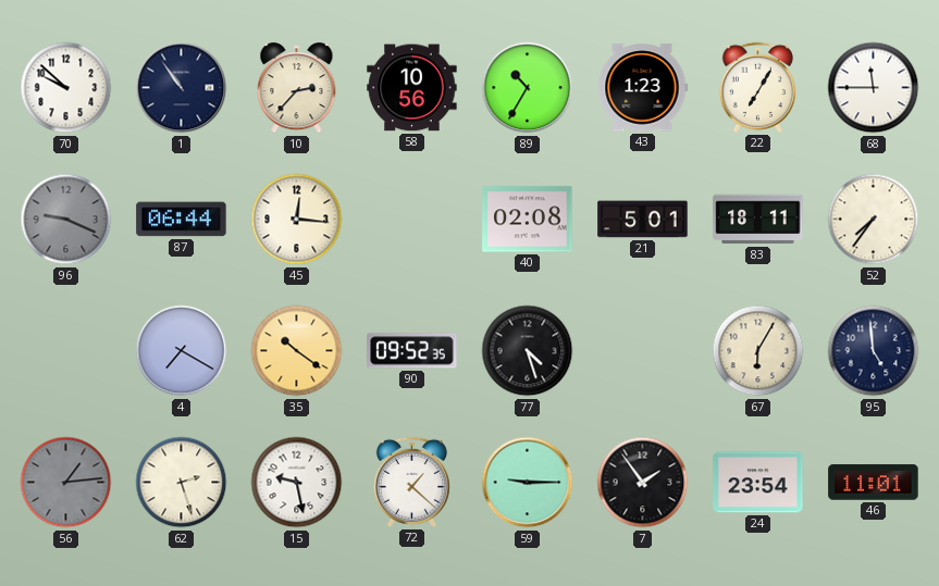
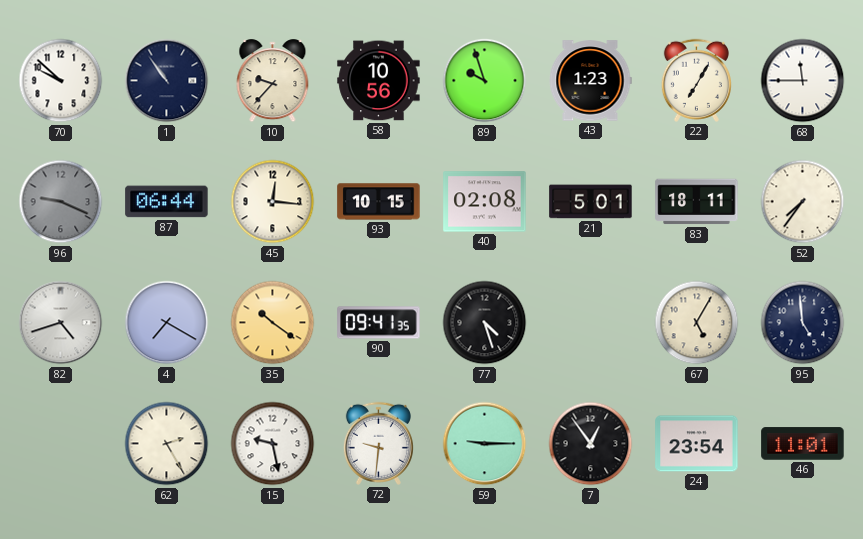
10: 2:37 -> 9:37
89: 10:35 -> 9:57
93: none -> 10:15
82: none -> 4:42
90: 09:52 -> 09:41
67: 6:05 -> 5:05
56: 1:14 -> none
62: 2:27 -> 2:25
72: 1:22 -> 9:31
7: 1:54 -> 12:54
